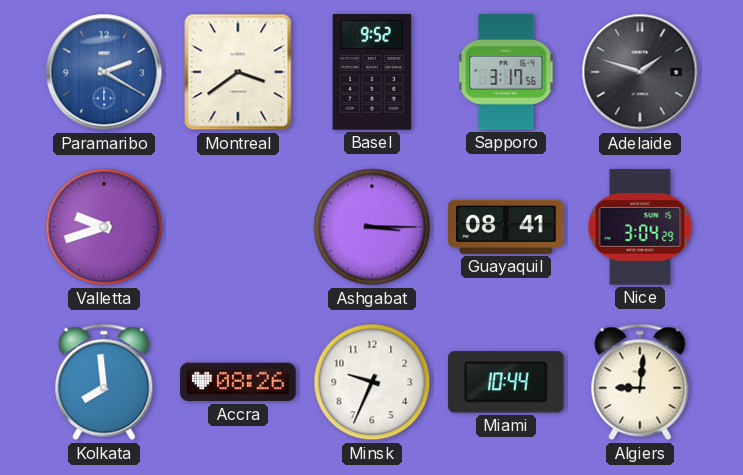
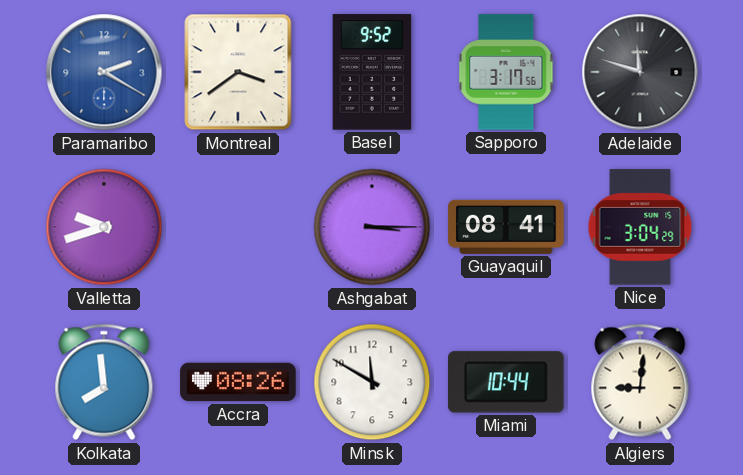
Adelaide: 1:48 -> 11:48
Minsk: 9:34 -> 11:50
